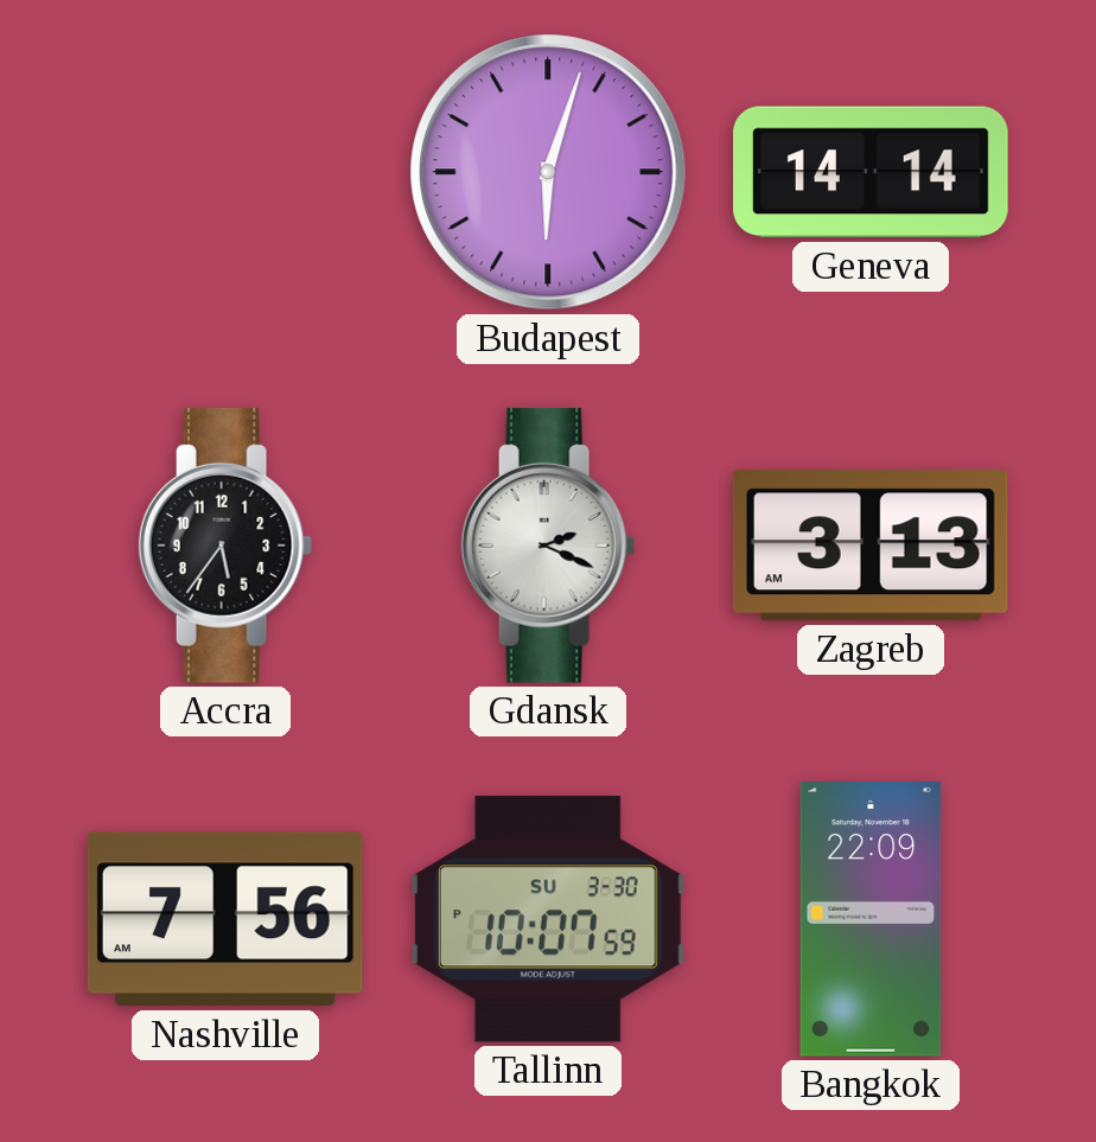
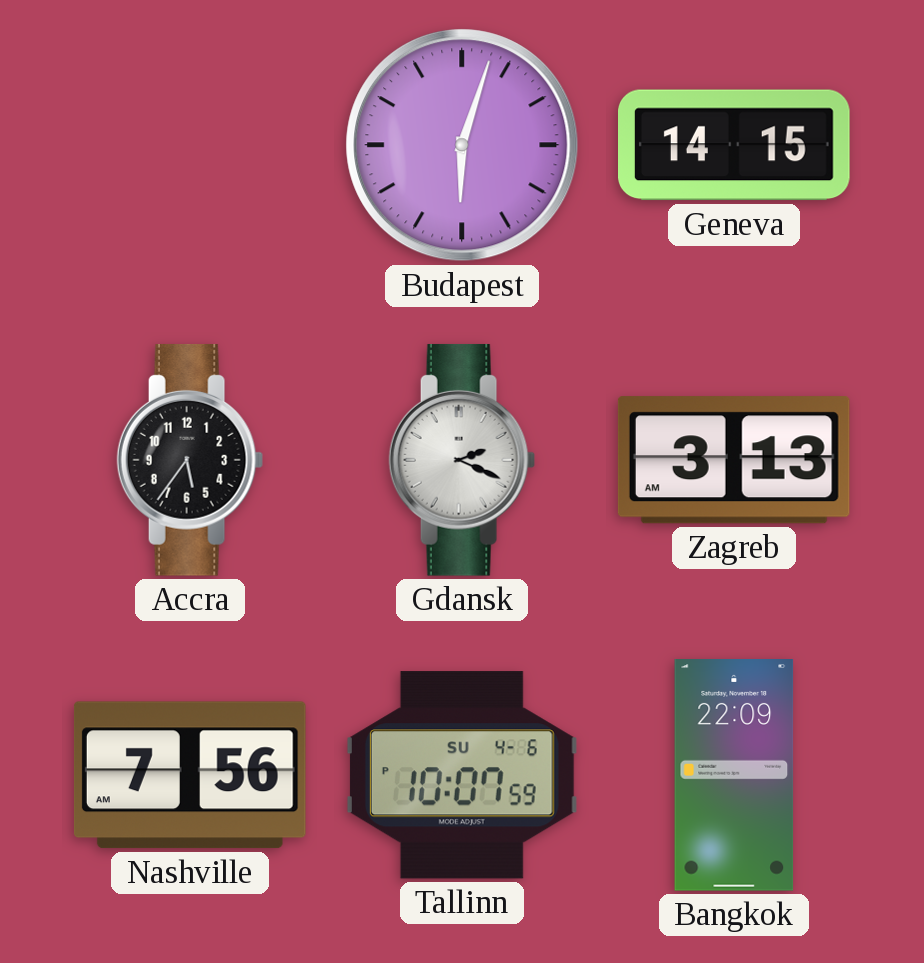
Geneva: 14:14 -> 14:15
Tallinn date: SU 3-30 -> SU 4-6
